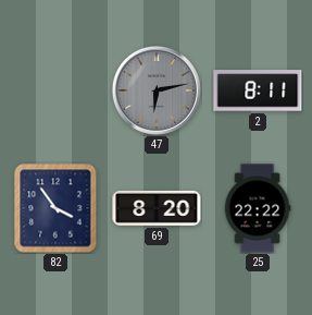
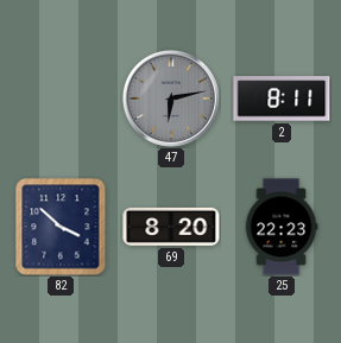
82: 3:54 -> 3:52
25: 22:22 -> 22:23
